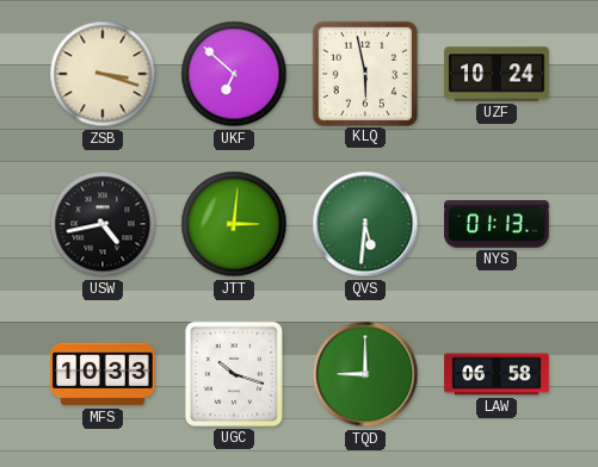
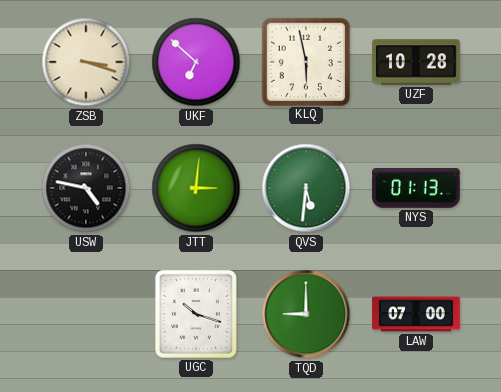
UZF: 10:24 -> 10:28
USW: 4:43 -> 4:47
MFS: 10:33 -> none
LAW: 06:58 -> 07:00
